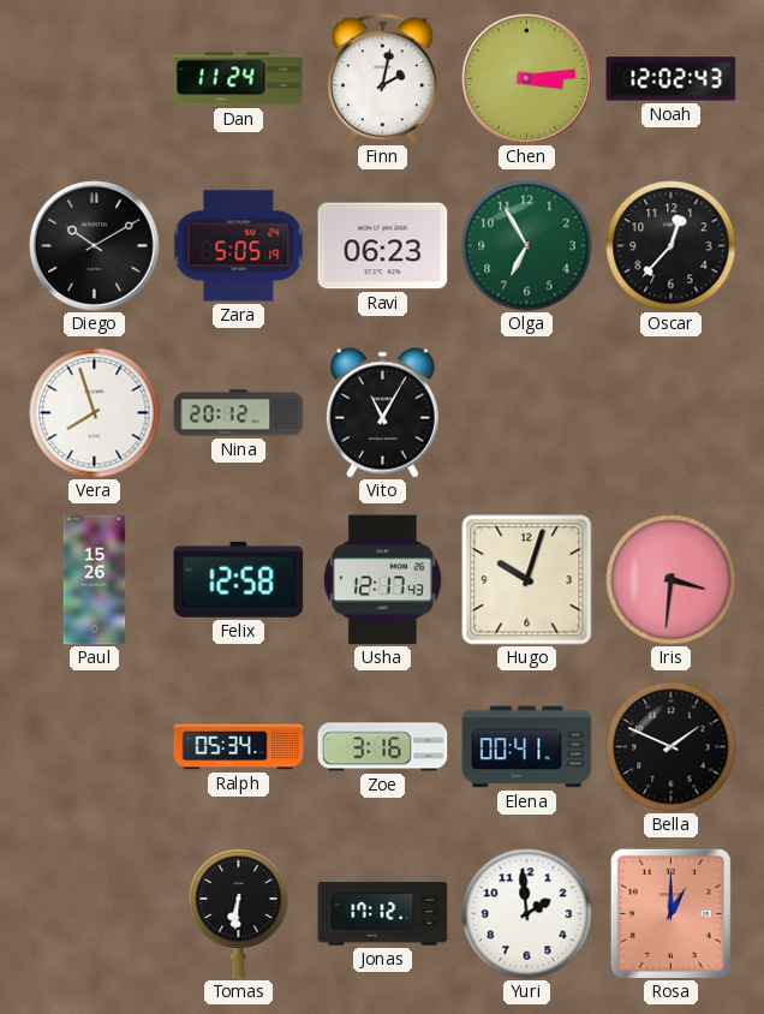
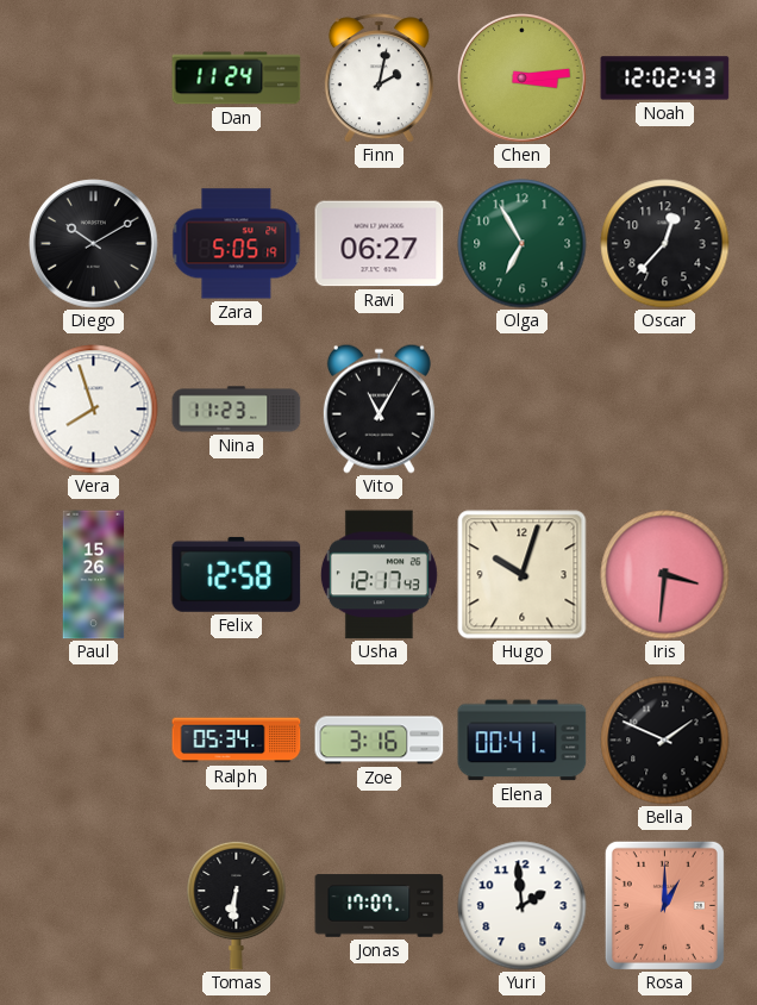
Ravi: 06:23 -> 06:27
Nina: 20:12 -> 11:23
Jonas: 17:12 -> 17:07
